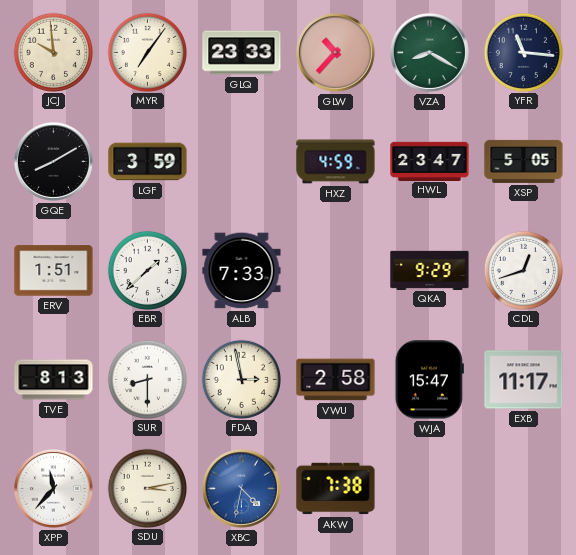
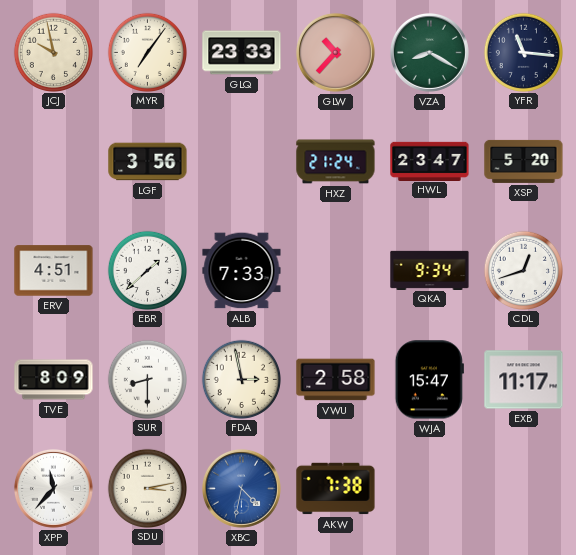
JCJ: 9:59 -> 9:58
GQE: 8:10 -> none
LGF: 3:59 -> 3:56
HXZ: 4:59 -> 21:24
XSP: 5:05 -> 5:20
ERV: 1:51 -> 4:51
QKA: 9:29 -> 9:34
TVE: 8:13 -> 8:09
